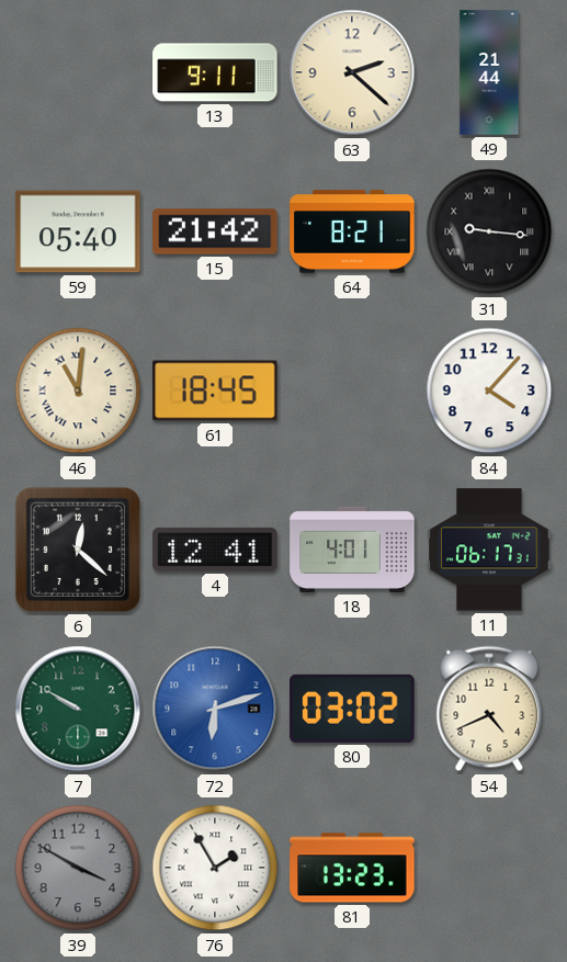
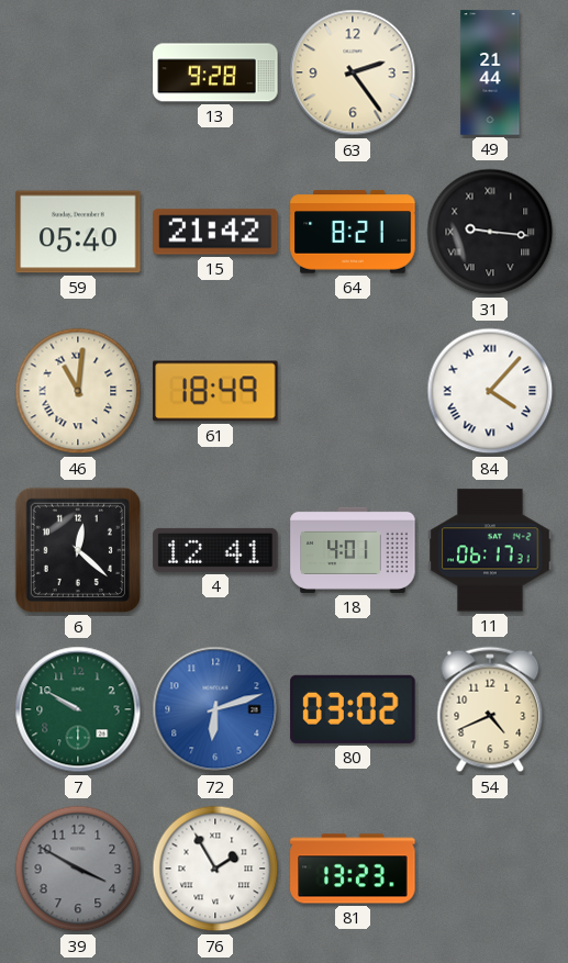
13: 9:11 -> 9:28
63: 2:22 -> 2:24
61: 18:45 -> 18:49
84 numerals: Arabic -> Roman
